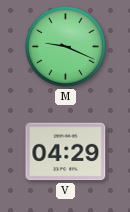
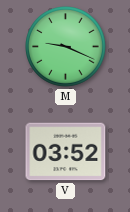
V: 04:29 -> 03:52
